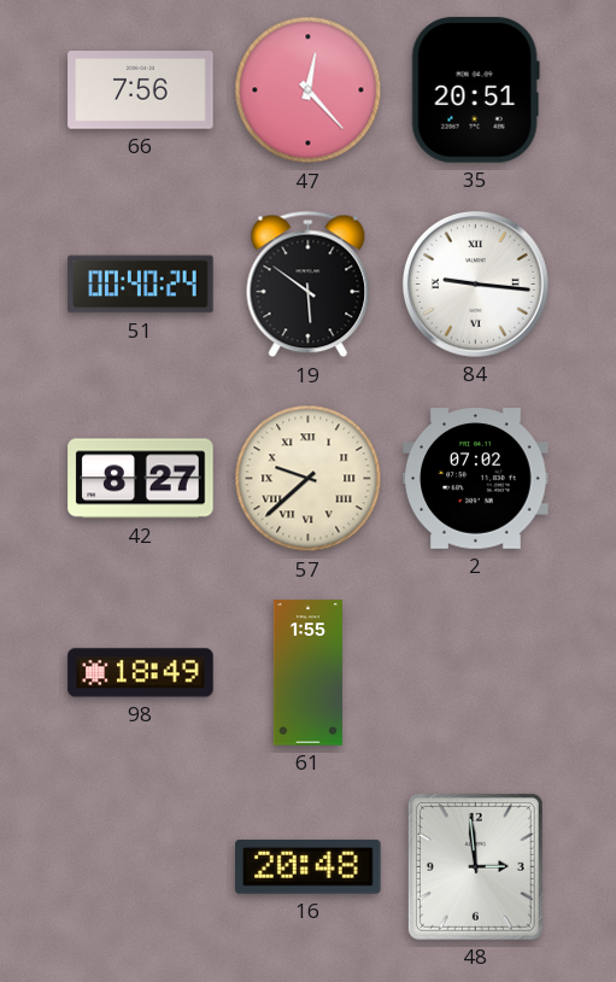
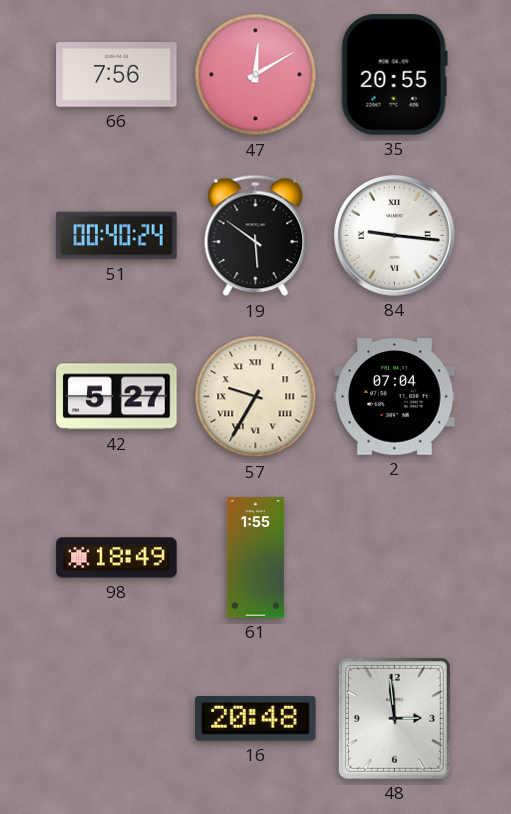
47: 12:23 -> 12:10
35: 20:51 -> 20:55
42: 8:27 -> 5:27
57: 9:38 -> 9:35
2: 07:02 -> 07:04
